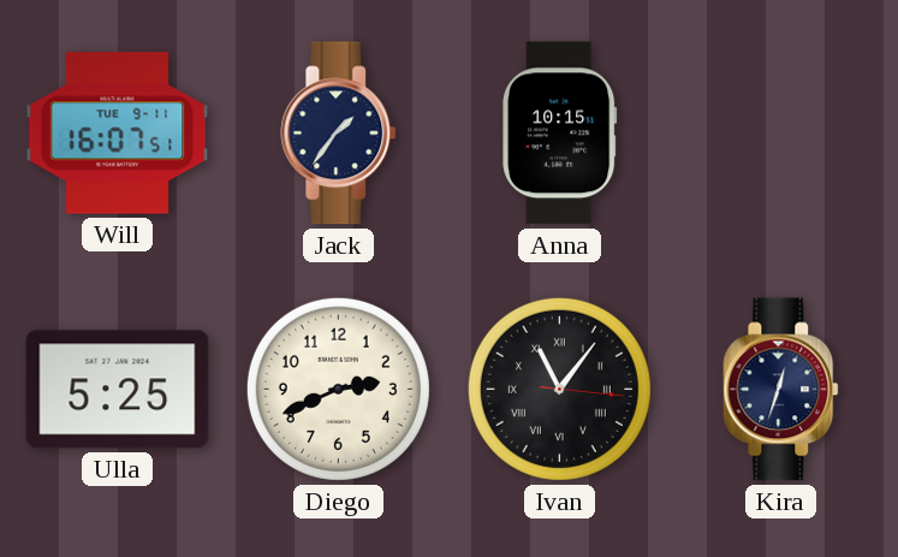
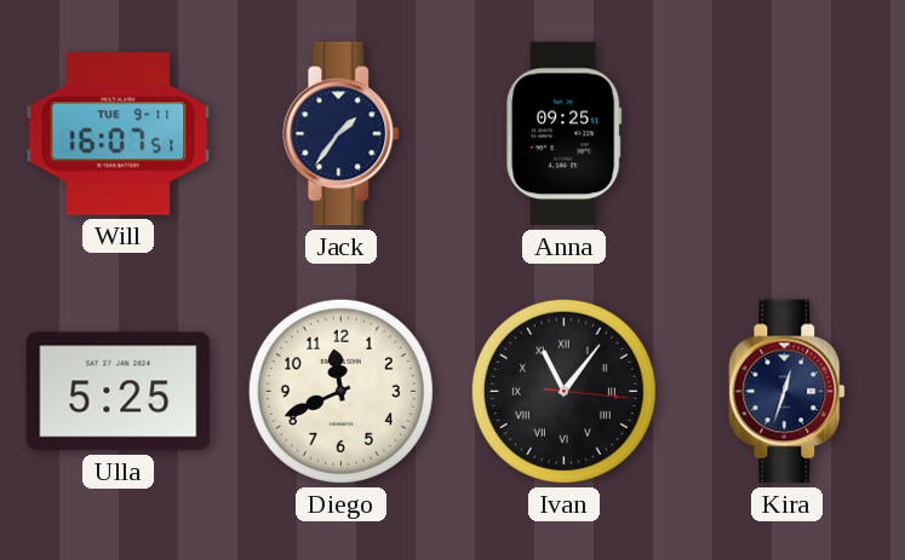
Anna: 10:15 -> 09:25
Diego: 2:41 -> 11:41
